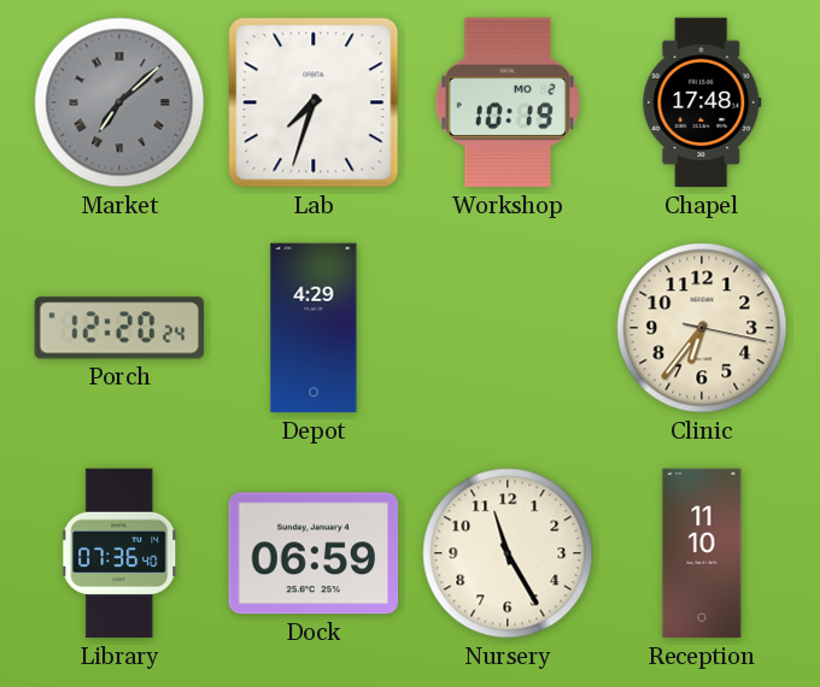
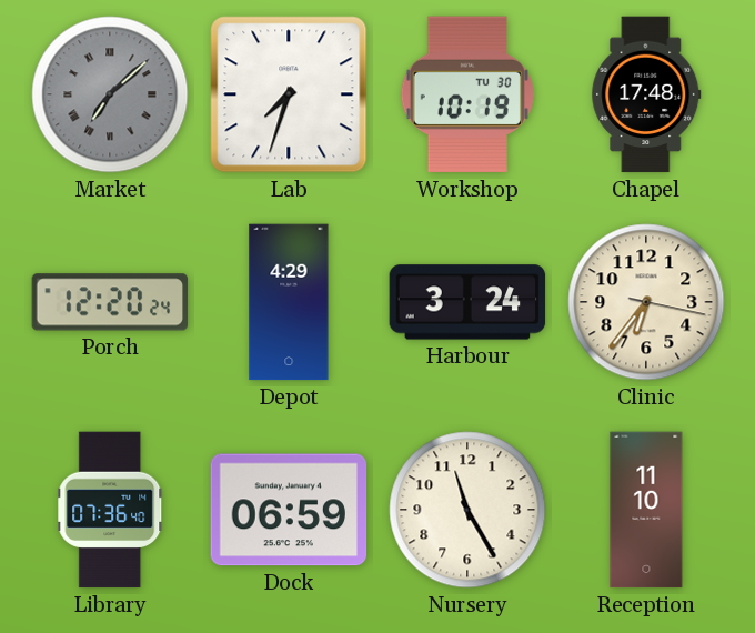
Workshop date: MO 2 -> TU 30
Harbour: none -> 3:24
